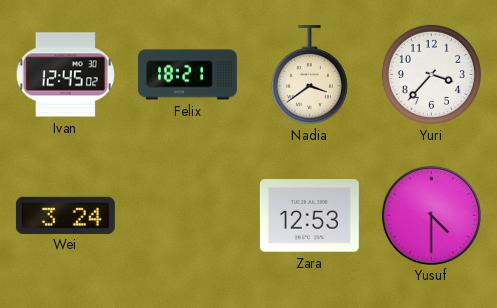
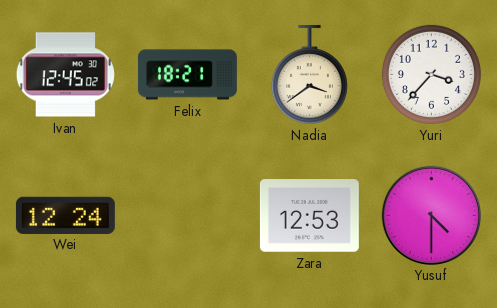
Wei: 3:24 -> 12:24
